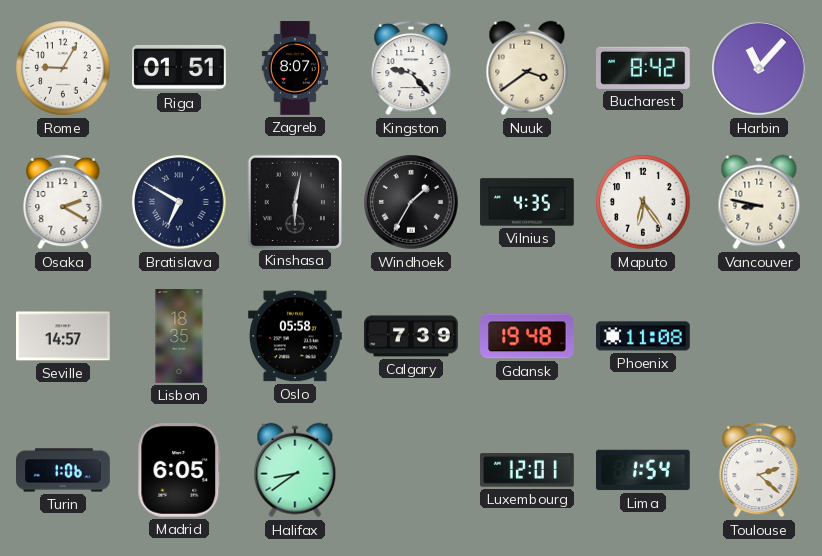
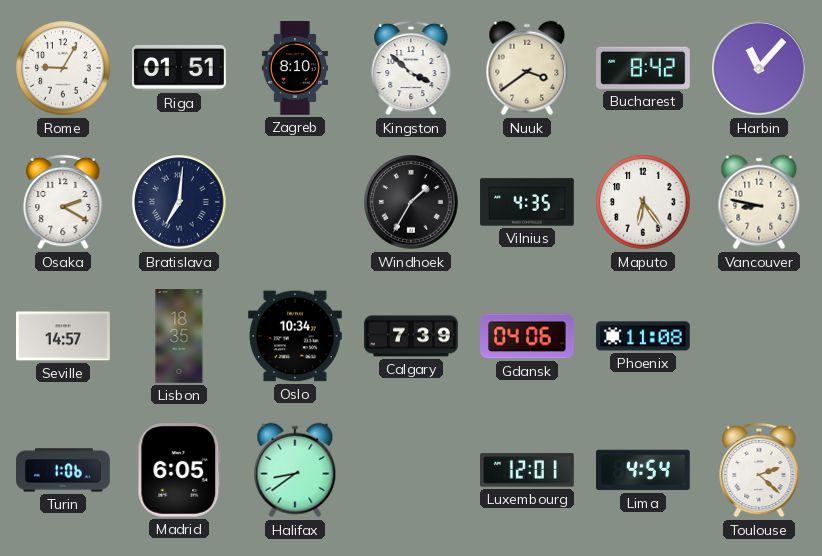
Zagreb: 8:07 -> 8:10
Kingston: 9:23 -> 3:52
Bratislava: 6:50 -> 7:01
Kinshasa: 6:02 -> none
Oslo: 05:58 -> 10:34
Gdansk: 19:48 -> 04:06
Lima: 1:54 -> 4:54
